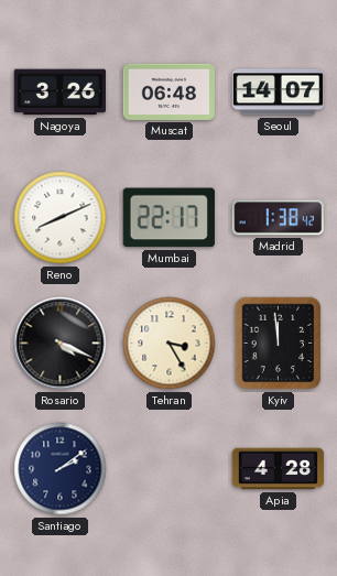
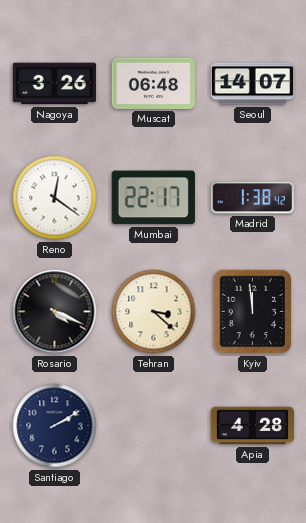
Reno: 8:11 -> 12:21
Tehran: 3:25 -> 3:22
Santiago: 2:09 -> 2:10
